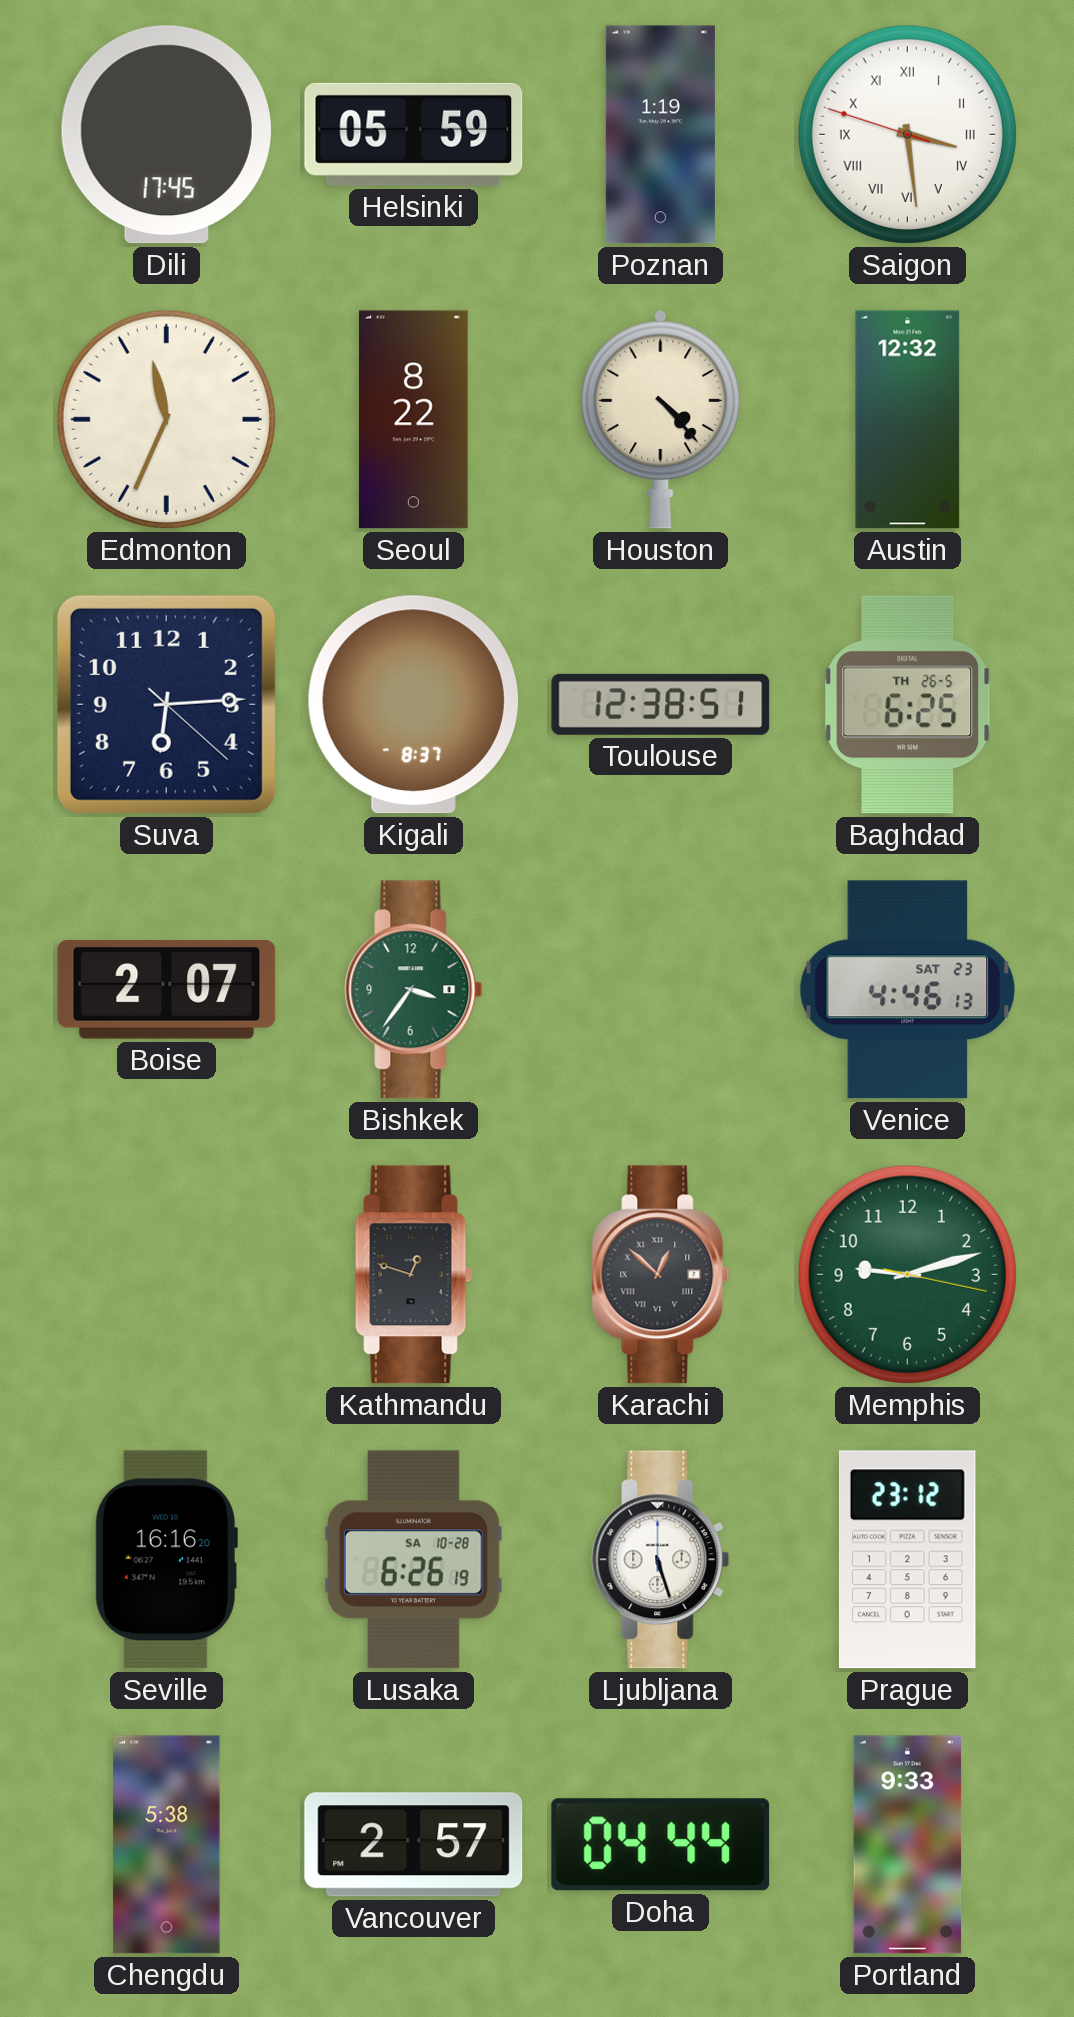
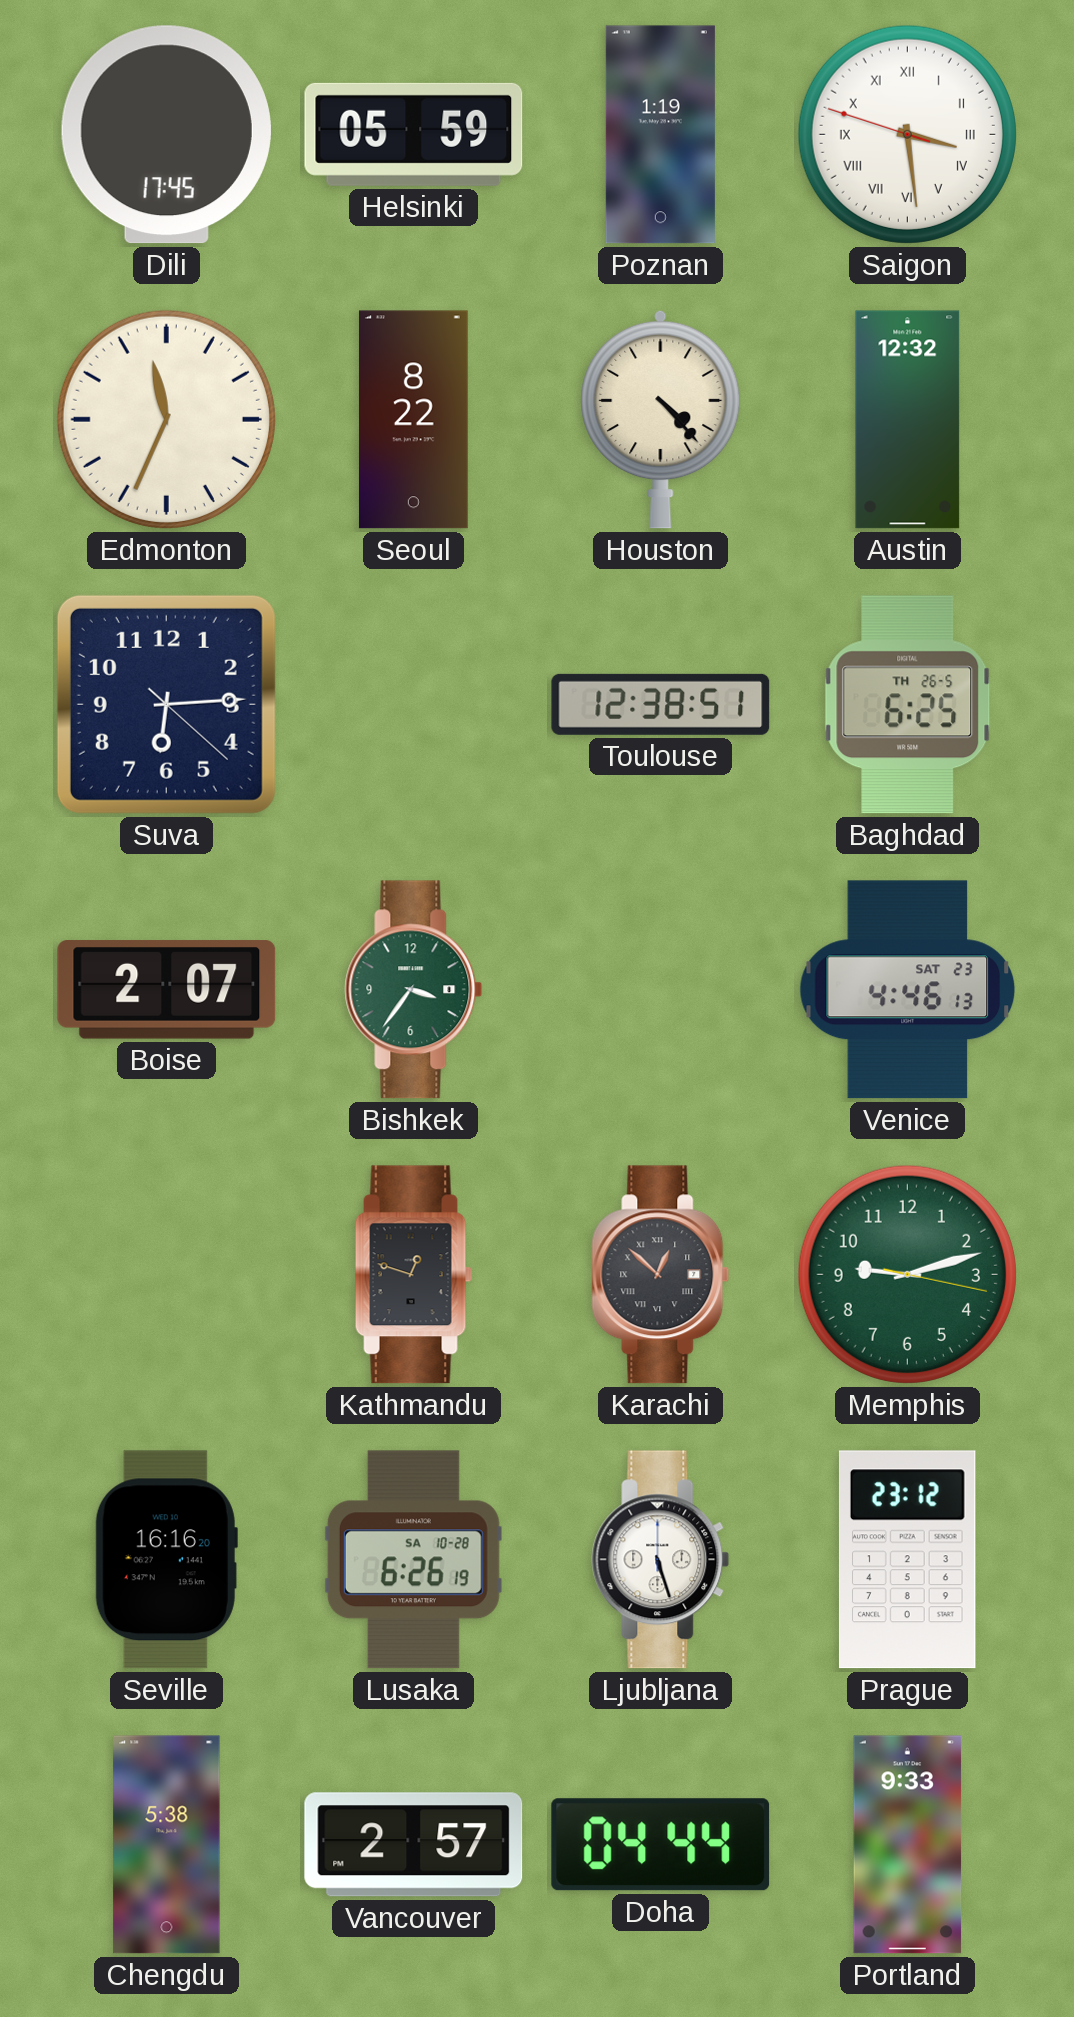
Kigali: 8:37 -> none
